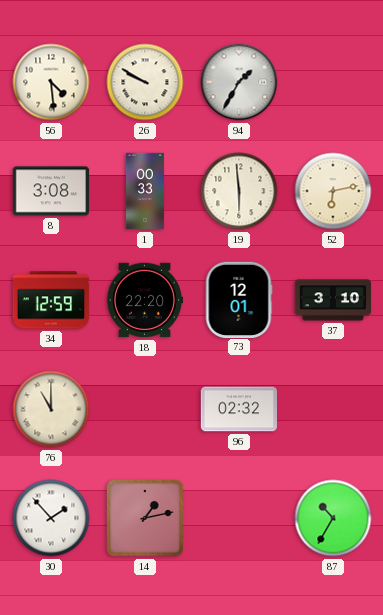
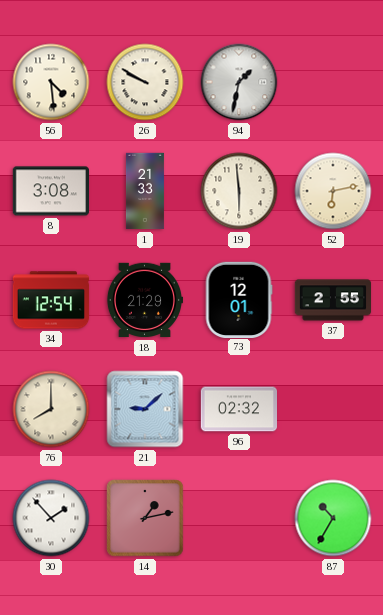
94: 1:35 -> 1:32
1: 00:33 -> 21:33
34: 12:59 -> 12:54
18: 22:20 -> 21:29
37: 3:10 -> 2:55
76: 11:00 -> 8:00
21: none -> 9:08
